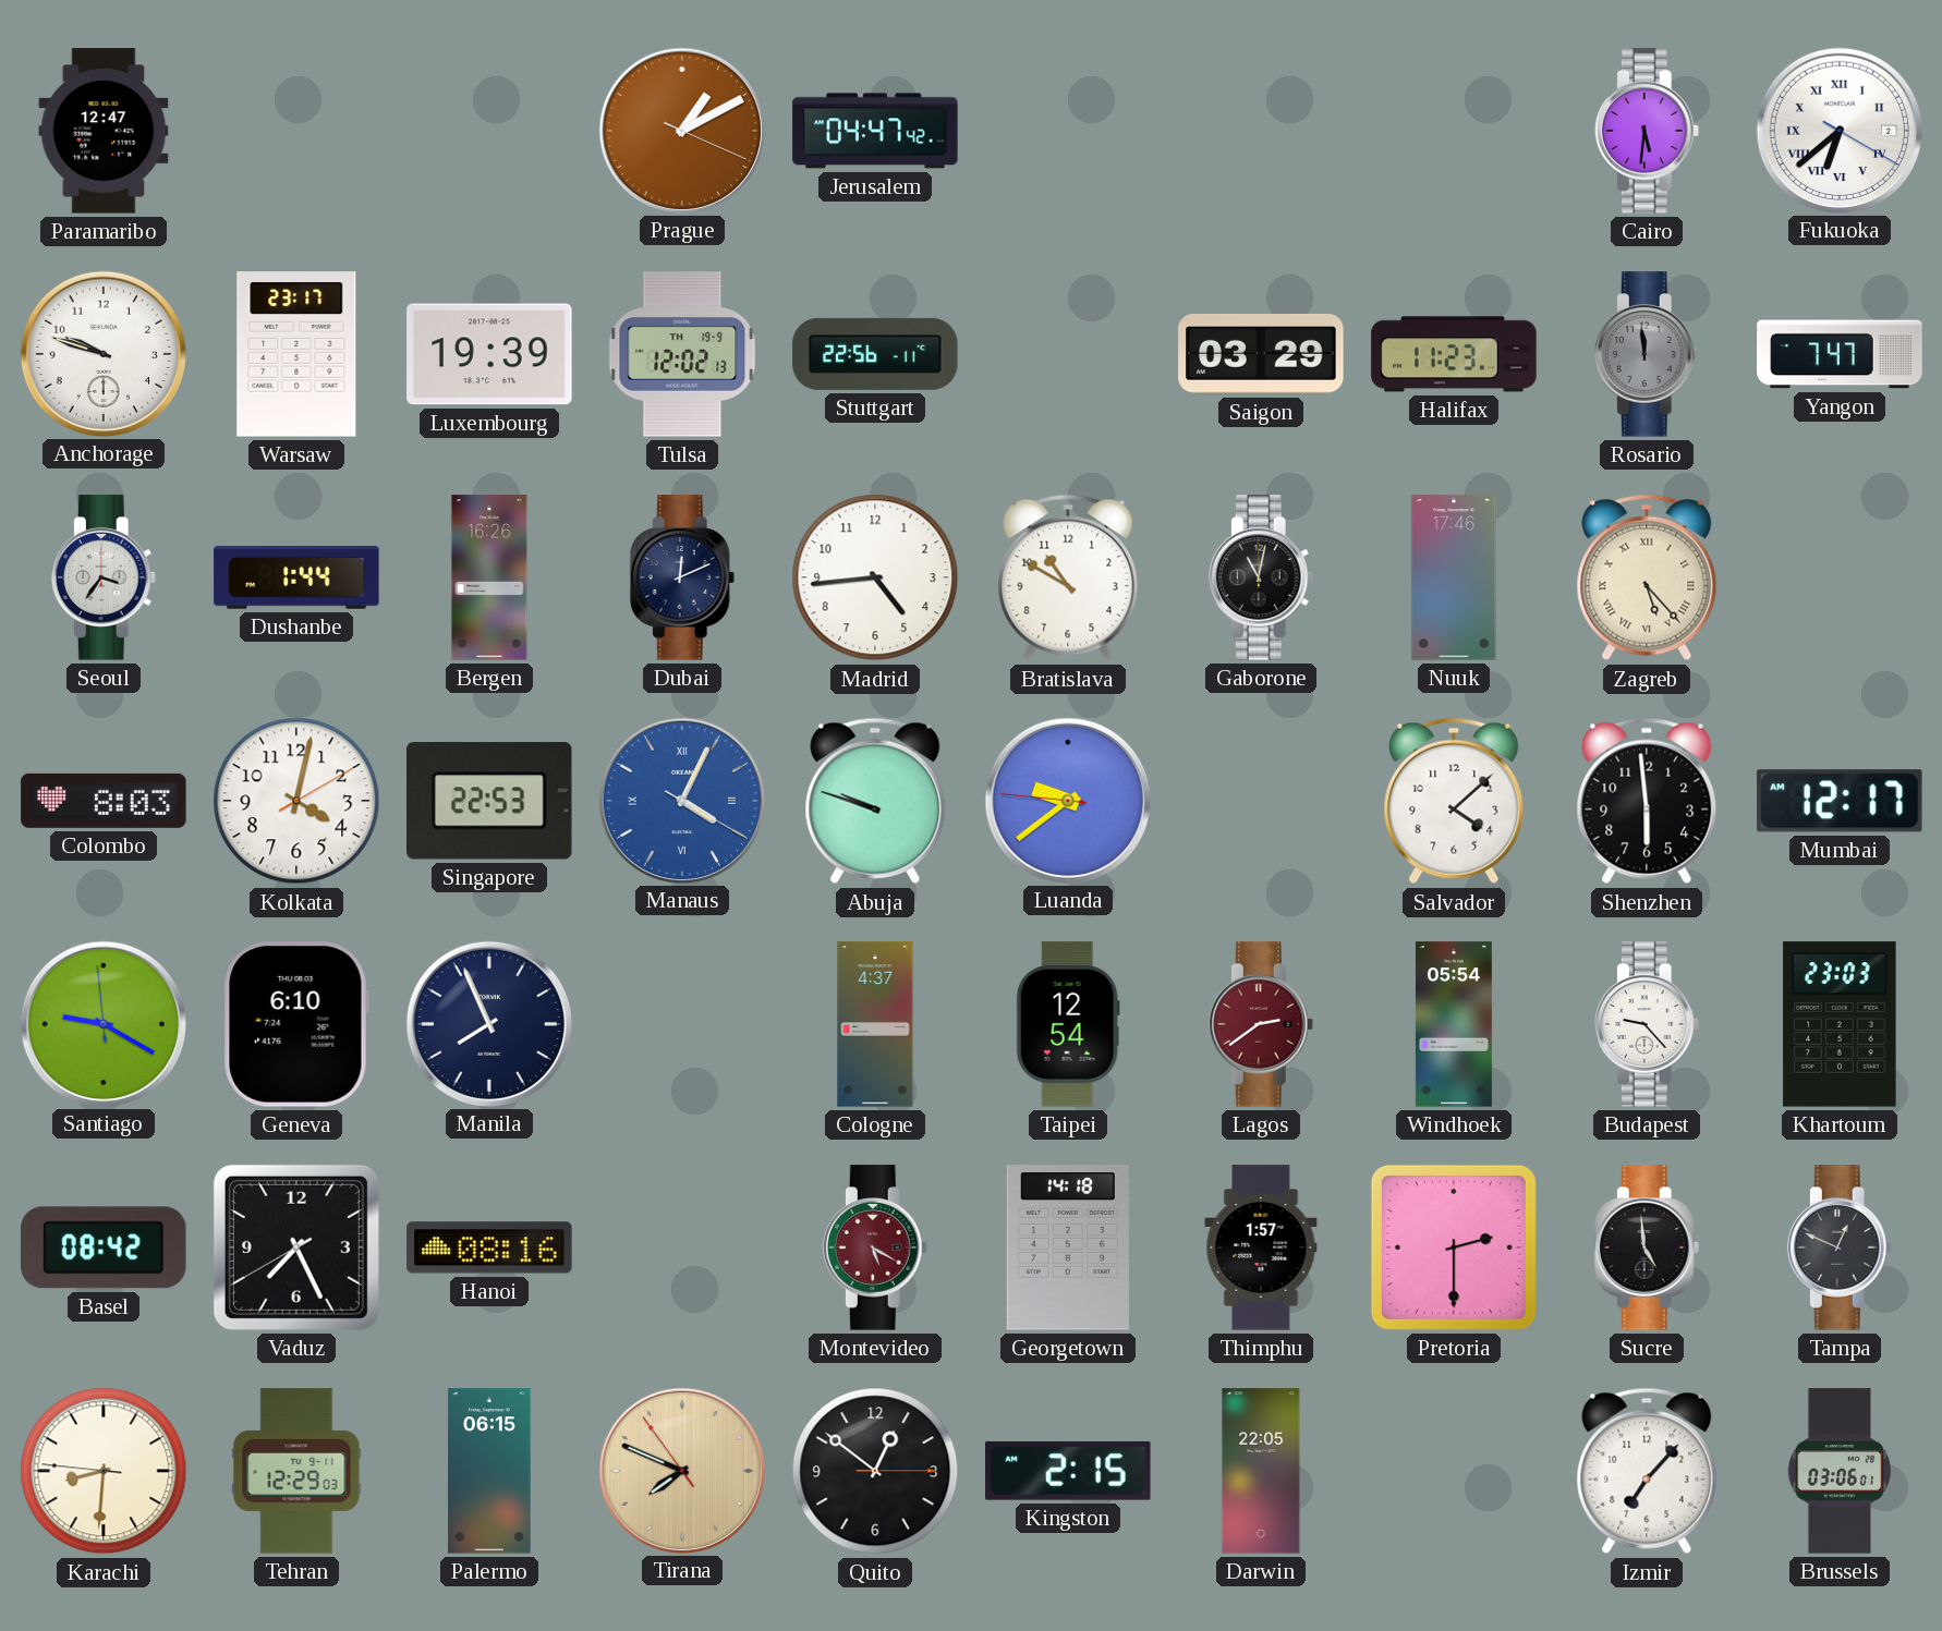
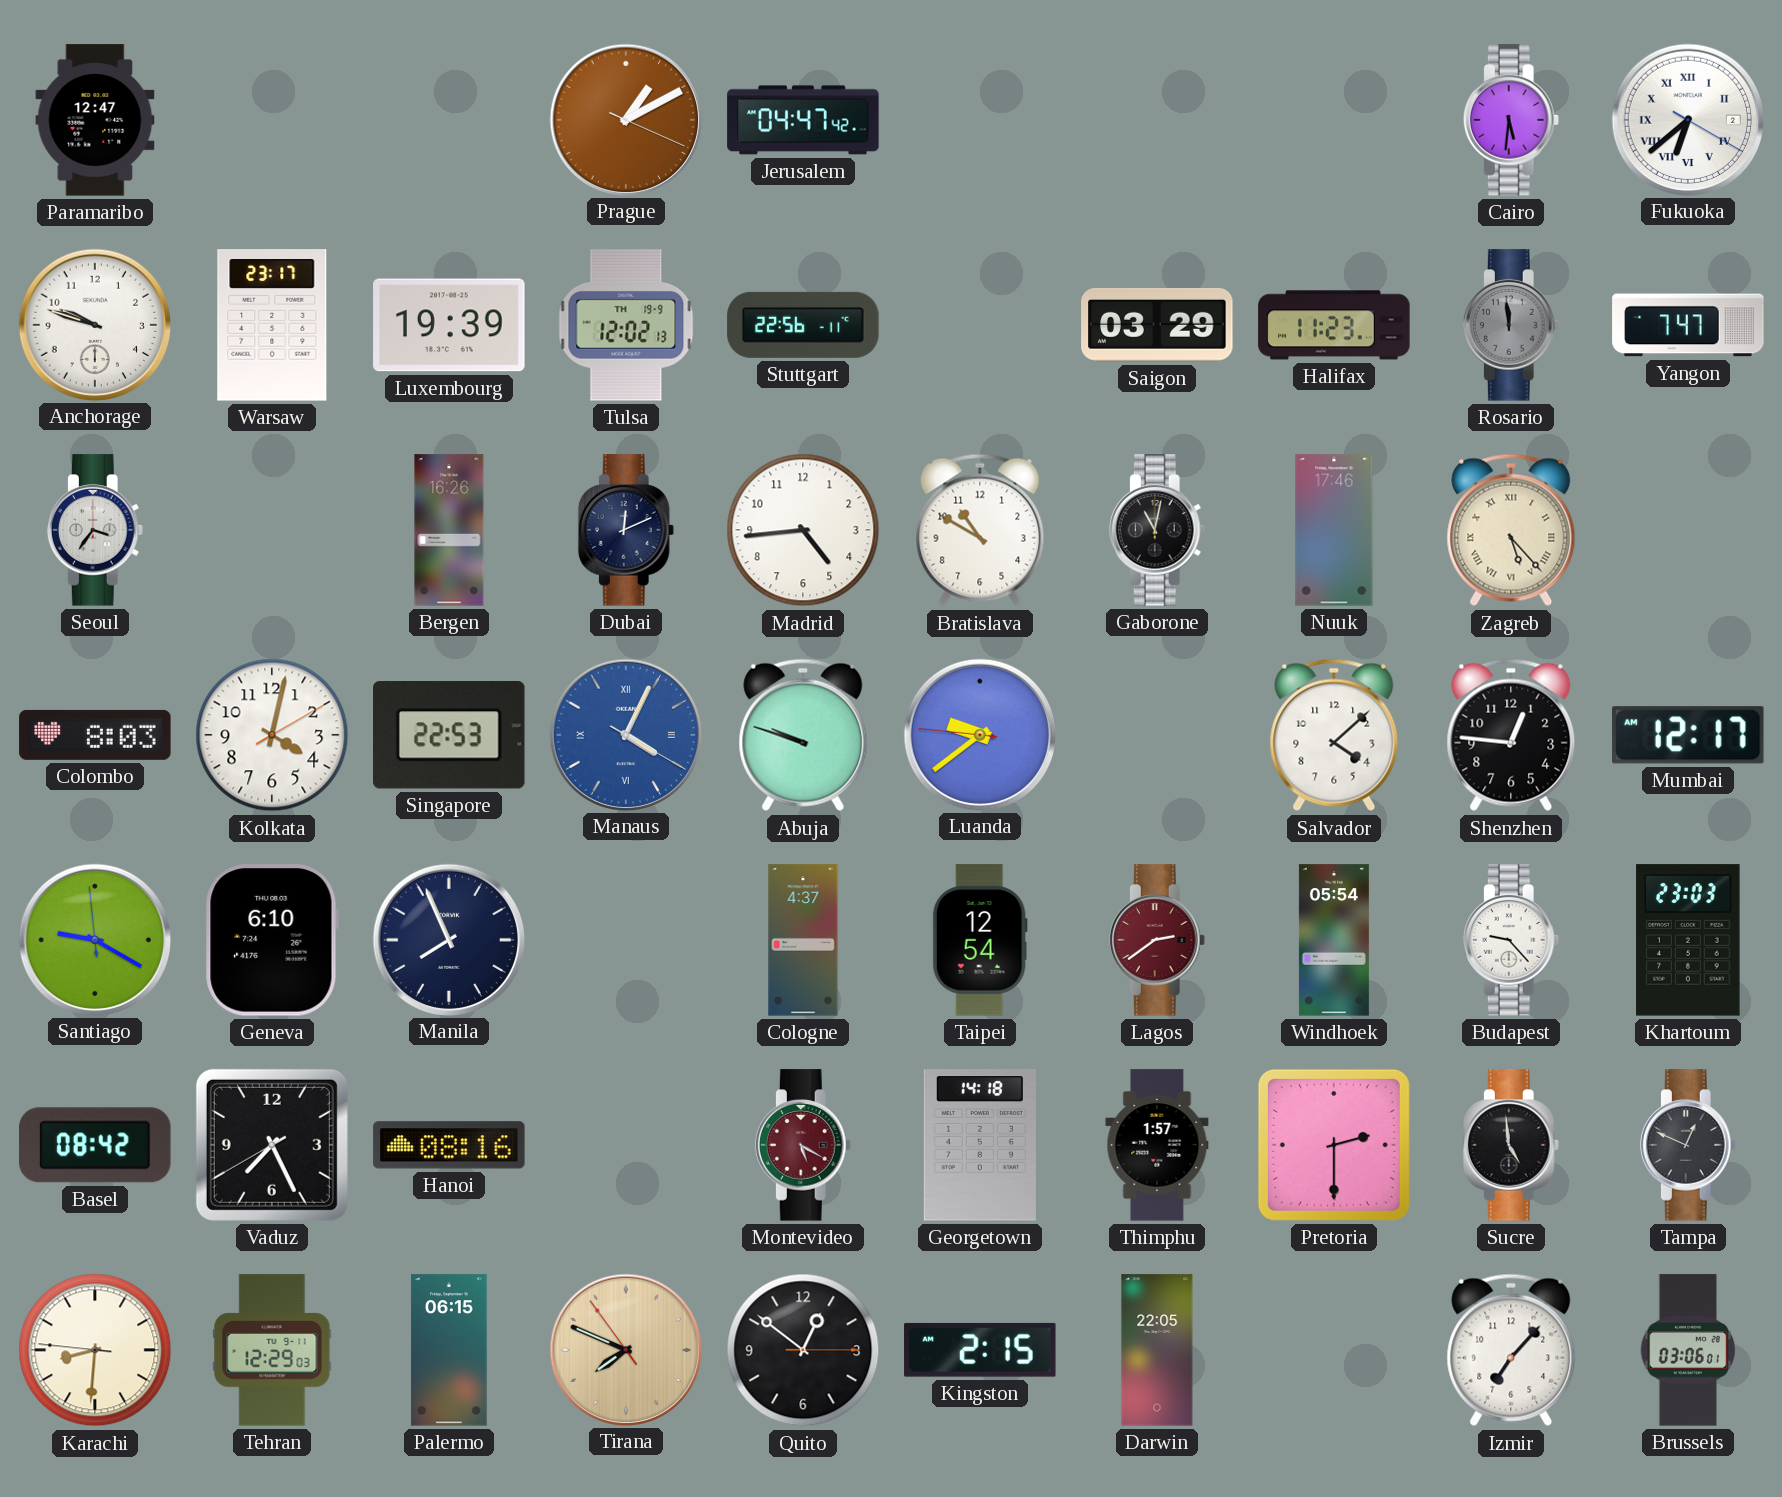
Dushanbe: 1:44 -> none
Shenzhen: 5:59 -> 12:46
